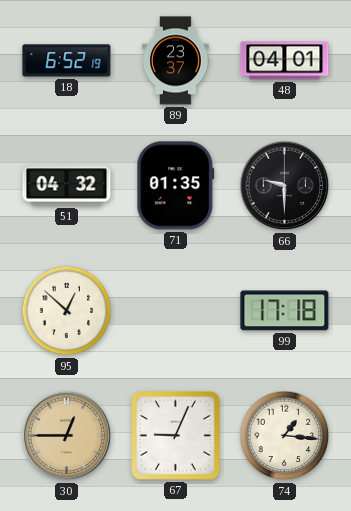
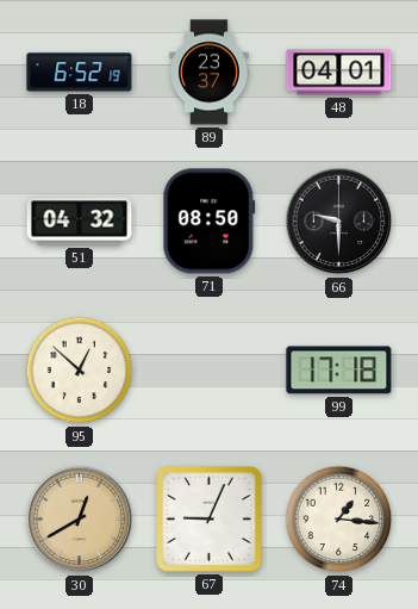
71: 01:35 -> 08:50
30: 12:45 -> 12:40
